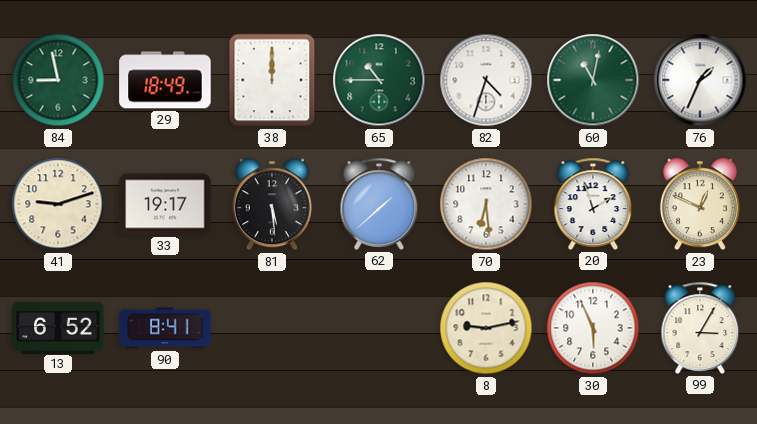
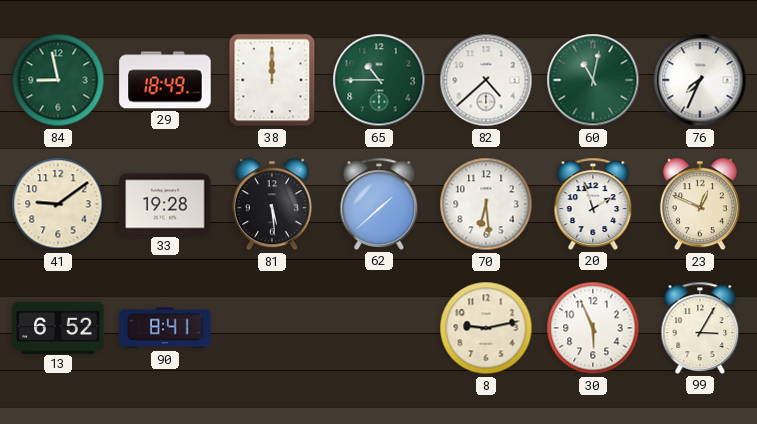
82: 4:33 -> 4:38
76: 1:34 -> 7:34
41: 9:12 -> 9:09
33: 19:17 -> 19:28
